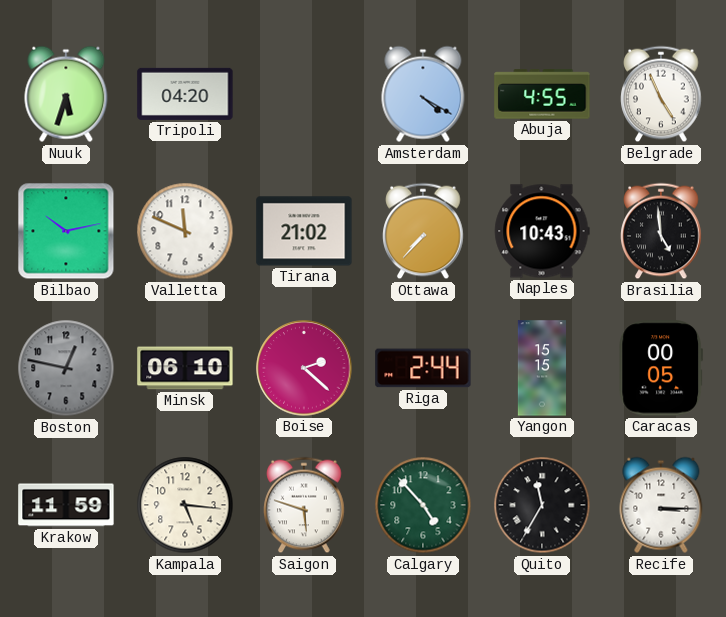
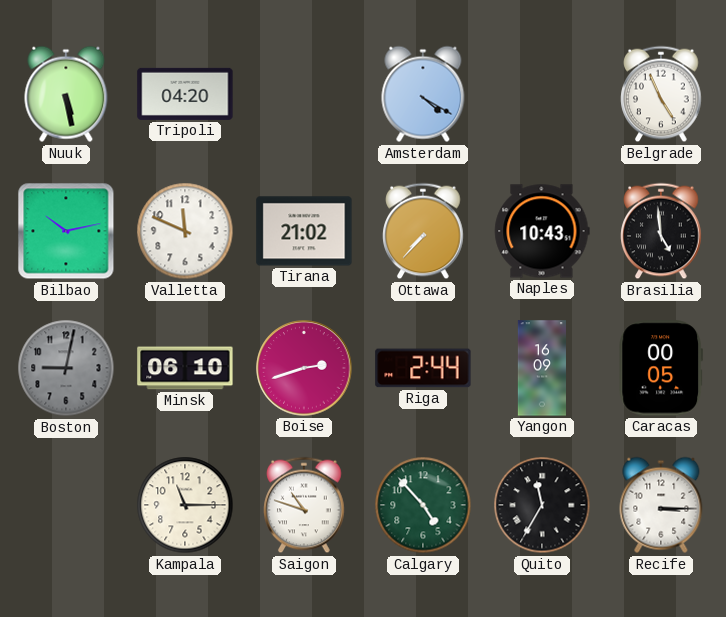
Nuuk: 5:33 -> 5:28
Abuja: 4:55 -> none
Boston: 12:47 -> 9:02
Boise: 2:22 -> 2:42
Yangon: 15:15 -> 16:09
Krakow: 11:59 -> none
Kampala: 5:16 -> 11:15
Saigon: 5:48 -> 10:48
